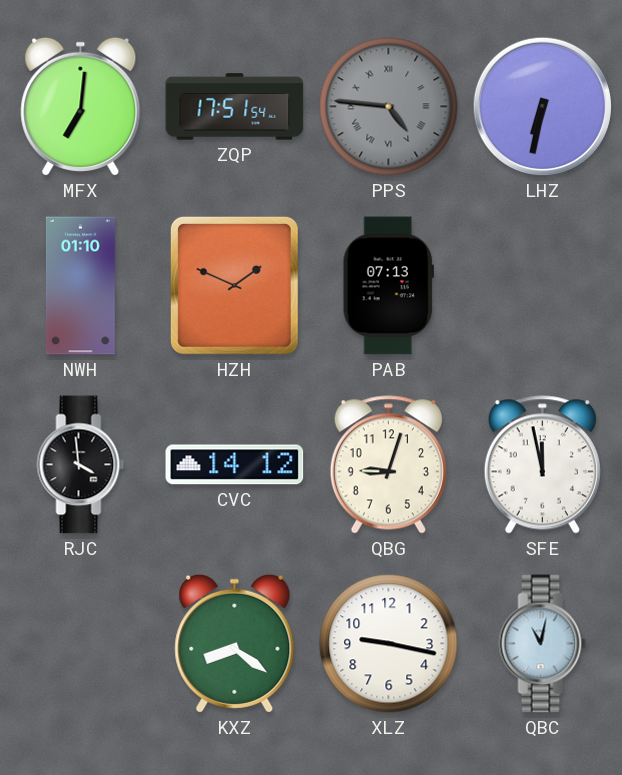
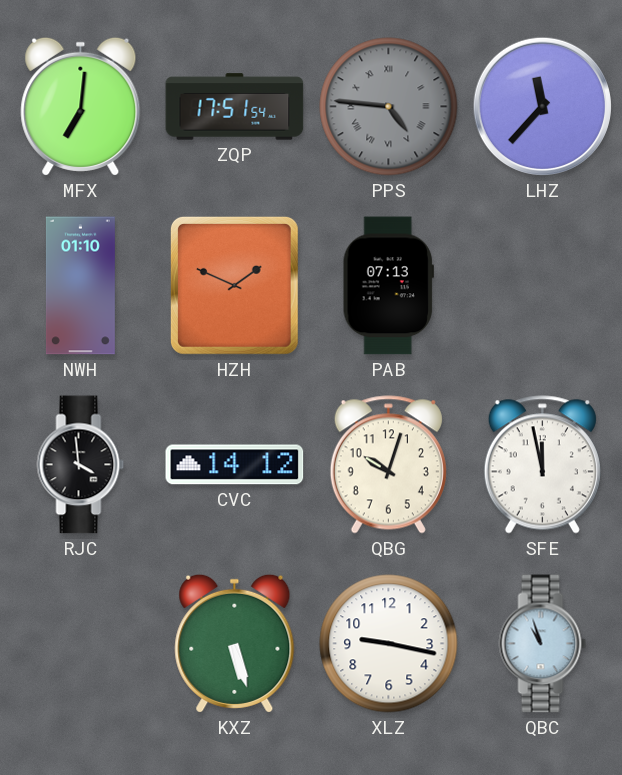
LHZ: 6:32 -> 11:37
QBG: 9:03 -> 10:03
KXZ: 8:21 -> 5:27
QBC: 11:02 -> 10:57
